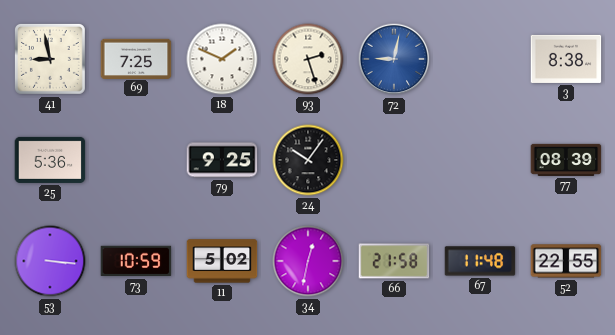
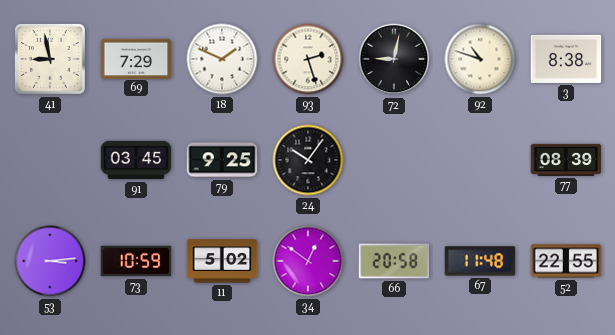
69: 7:25 -> 7:29
72 dial: blue -> black
92: none -> 10:48
25: 5:36 -> none
91: none -> 03:45
53: 3:16 -> 3:14
34: 12:32 -> 12:51
66: 21:58 -> 20:58
